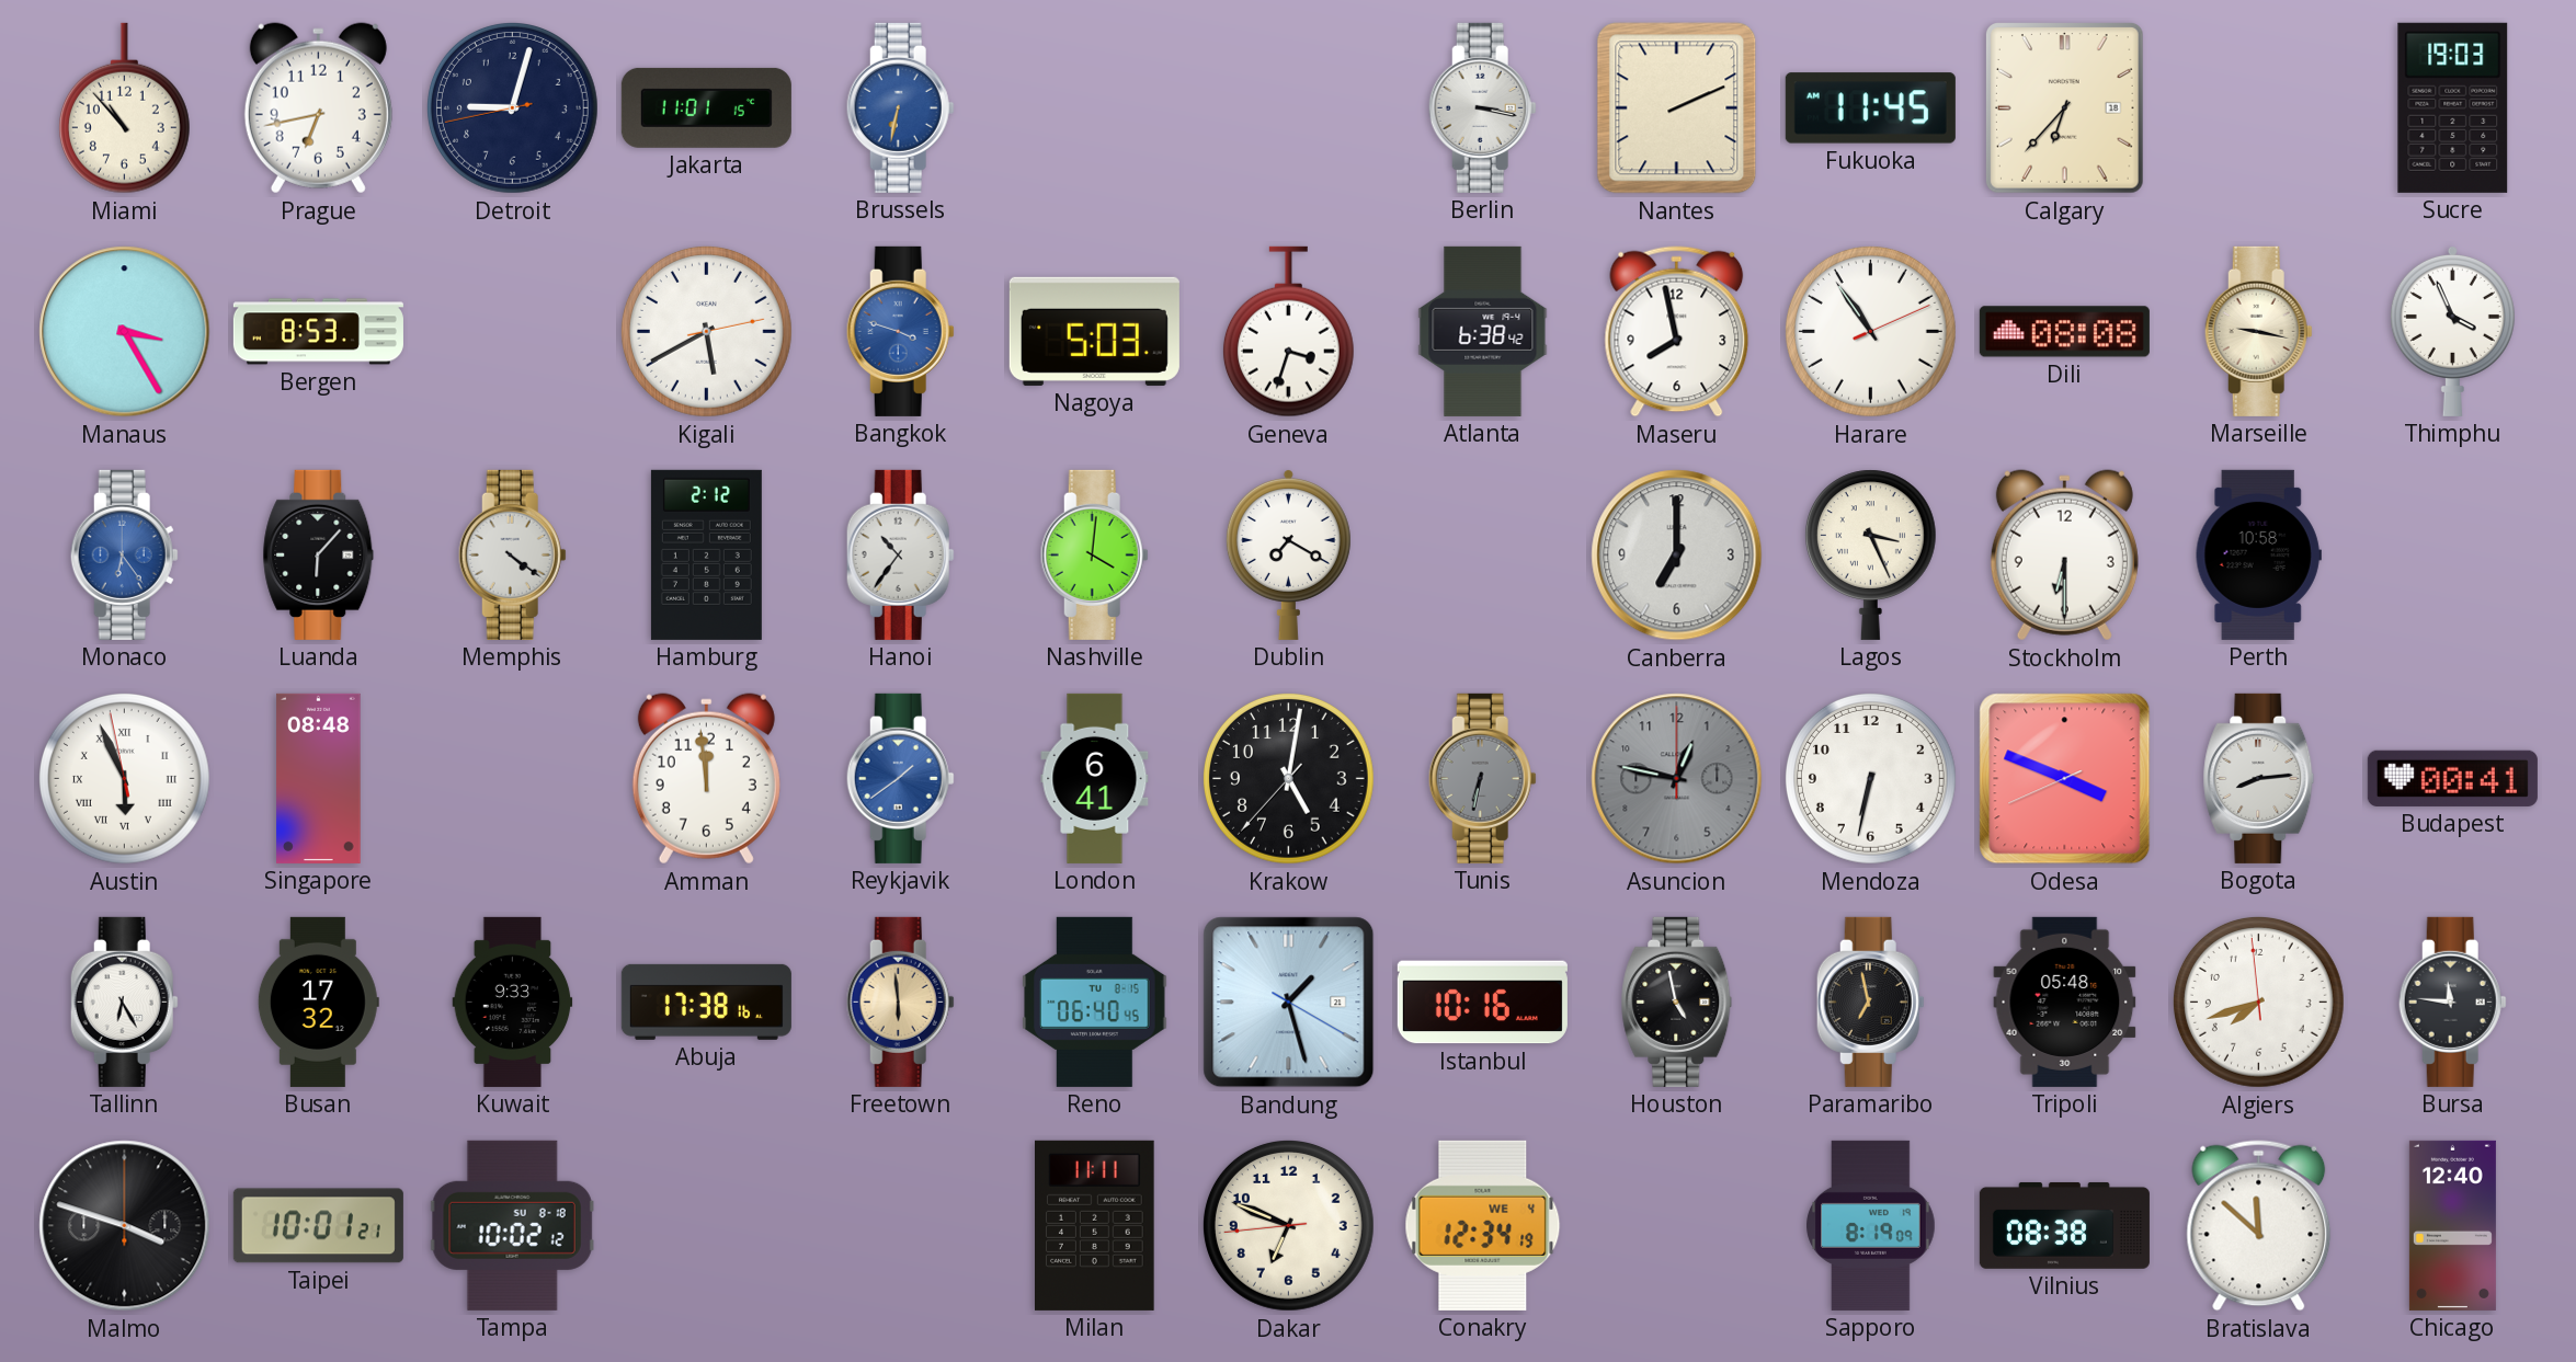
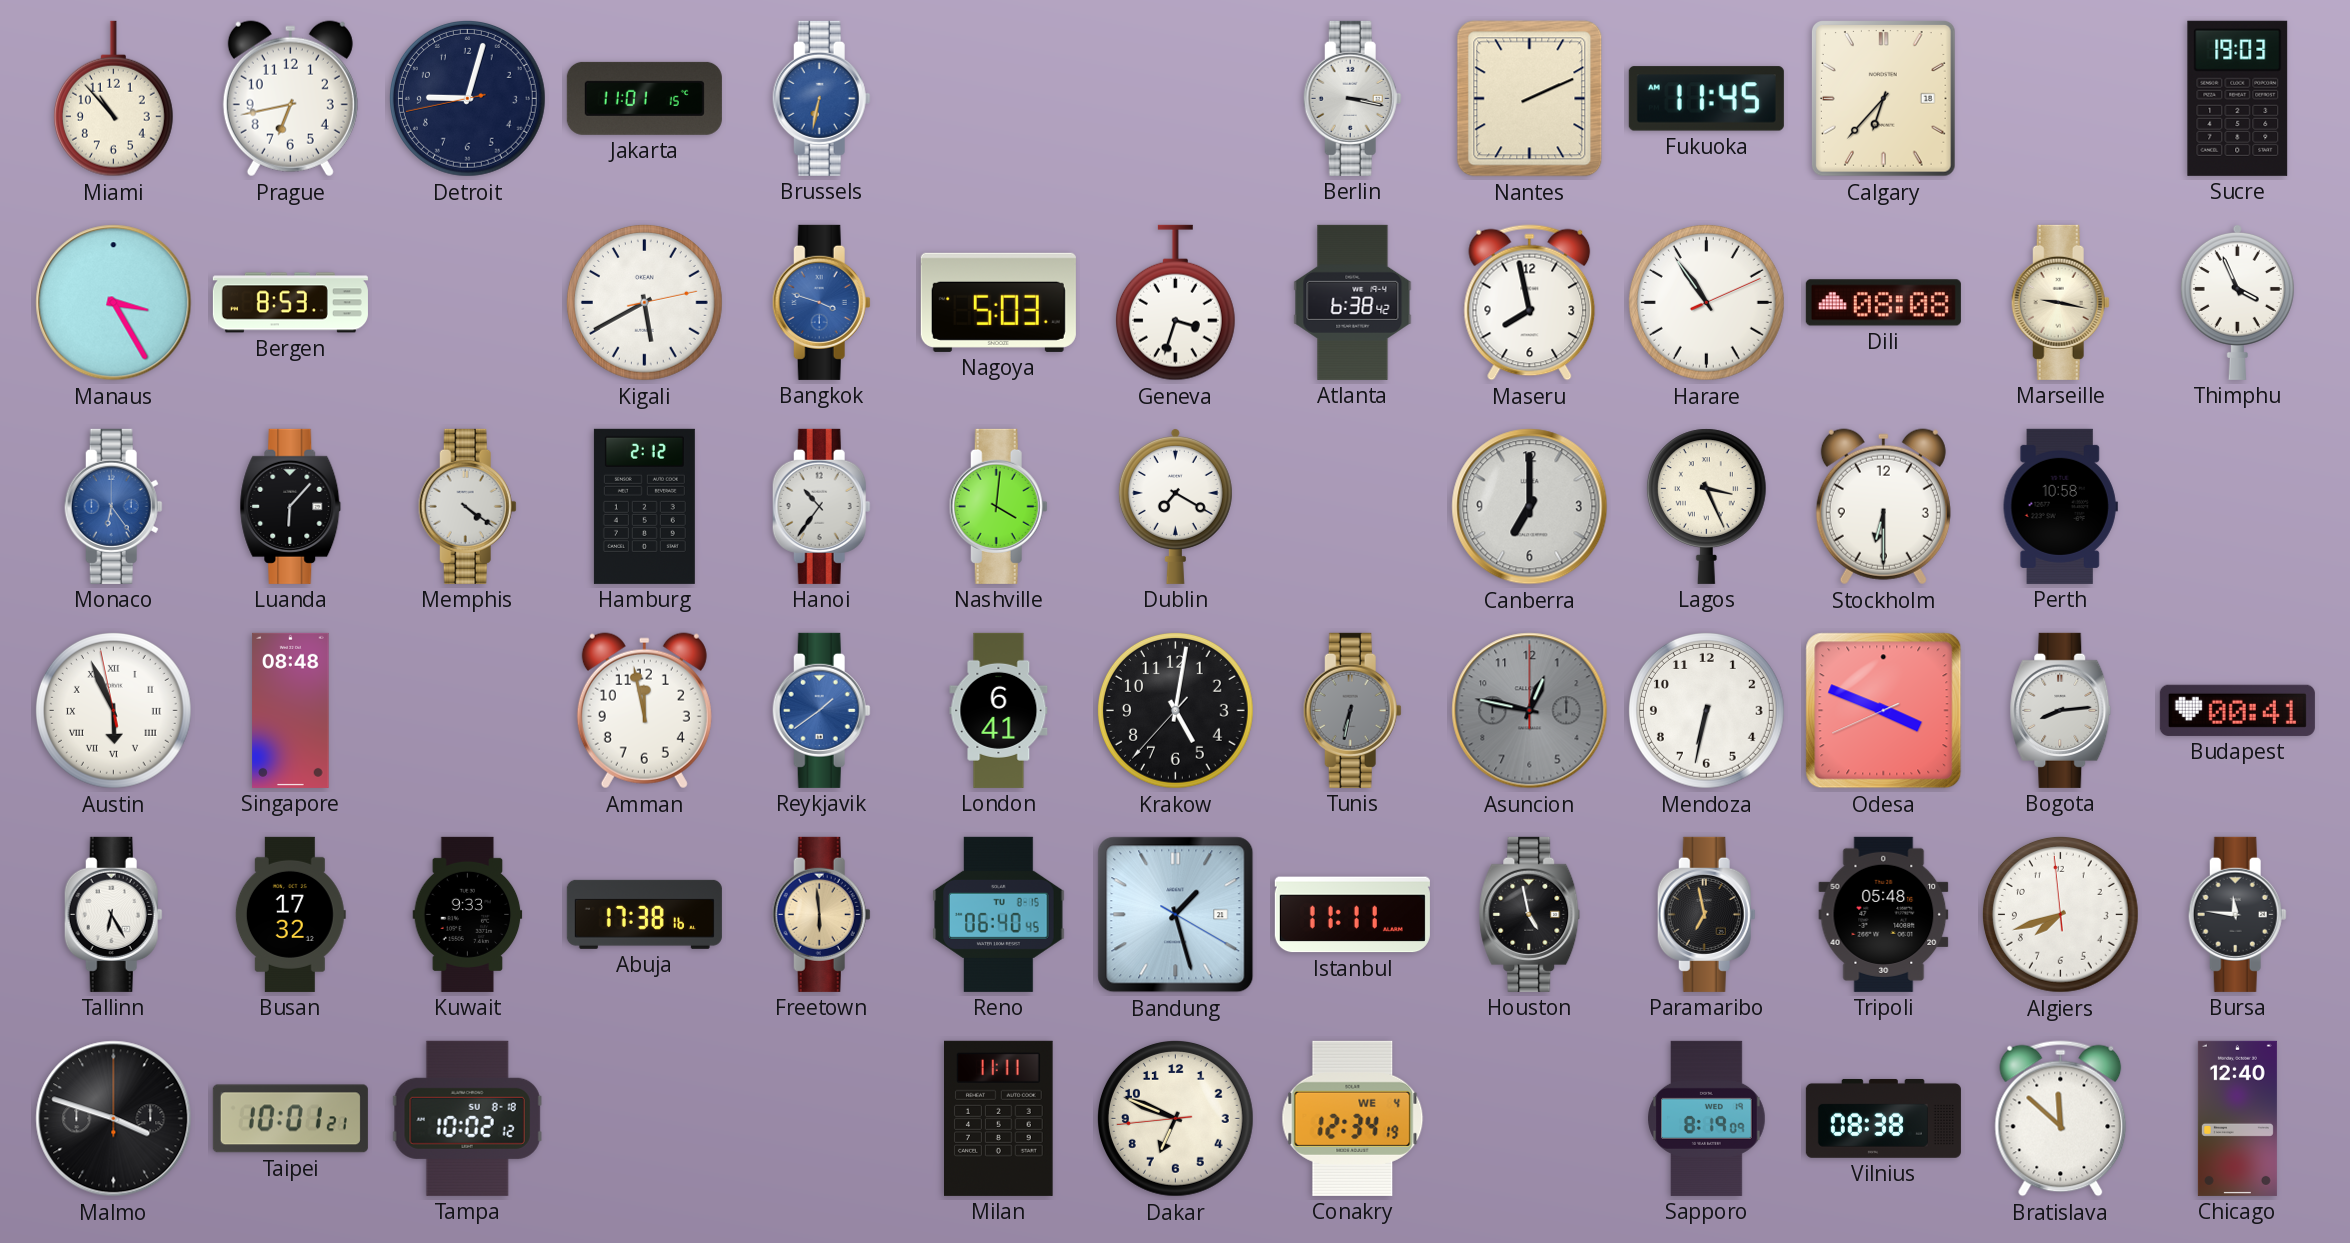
Amman: 11:59 -> 11:58
Istanbul: 10:16 -> 11:11
